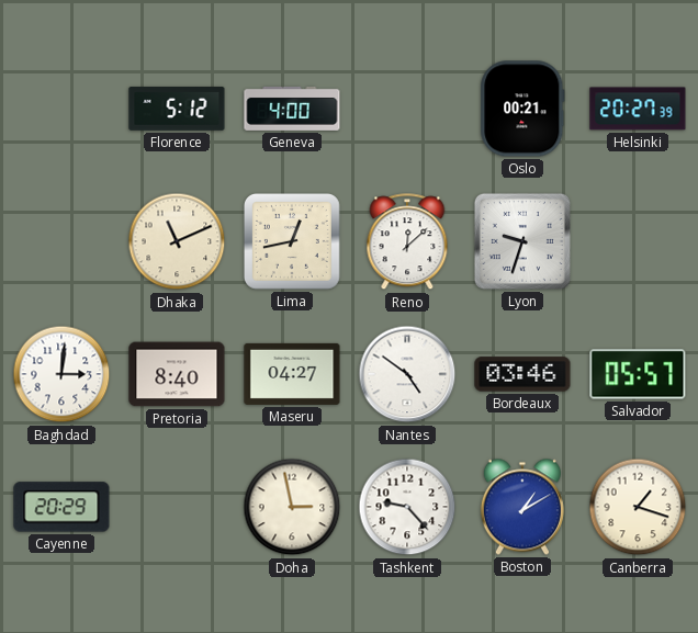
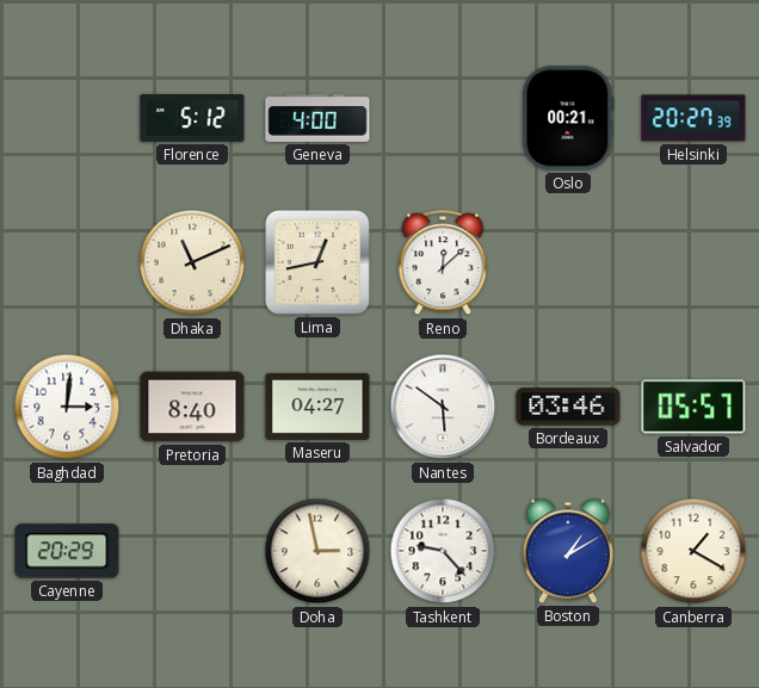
Lyon: 9:33 -> none
Nantes: 4:51 -> 5:51
Canberra: 1:18 -> 1:20
